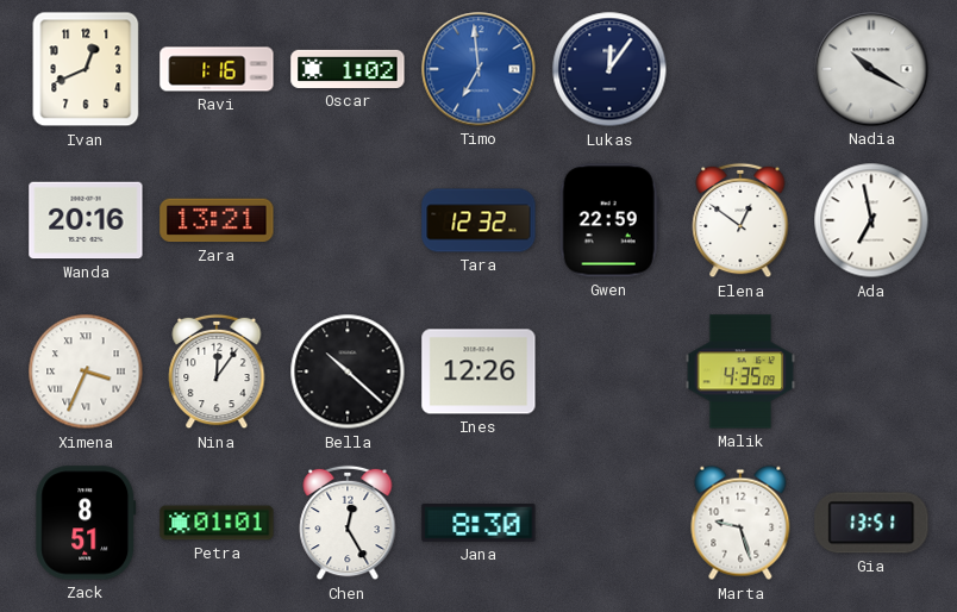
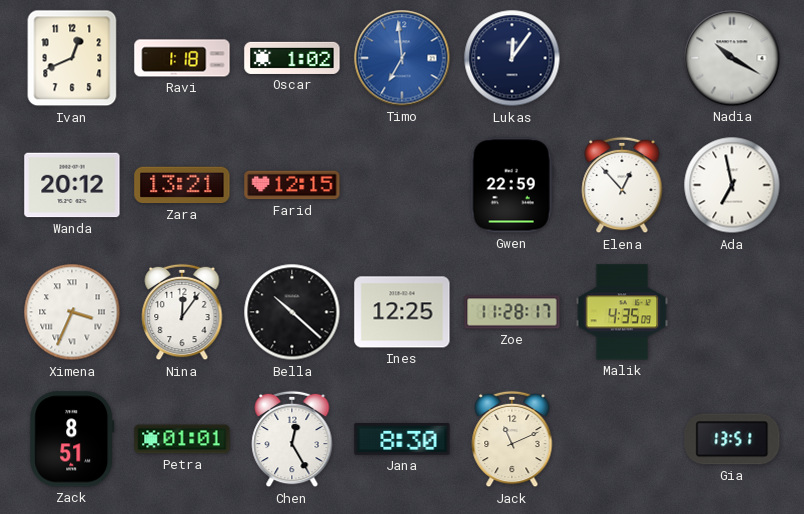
Ravi: 1:16 -> 1:18
Wanda: 20:16 -> 20:12
Farid: none -> 12:15
Tara: 12:32 -> none
Elena: 12:51 -> 12:53
Ines: 12:26 -> 12:25
Zoe: none -> 11:28
Jack: none -> 11:11
Marta: 9:27 -> none
